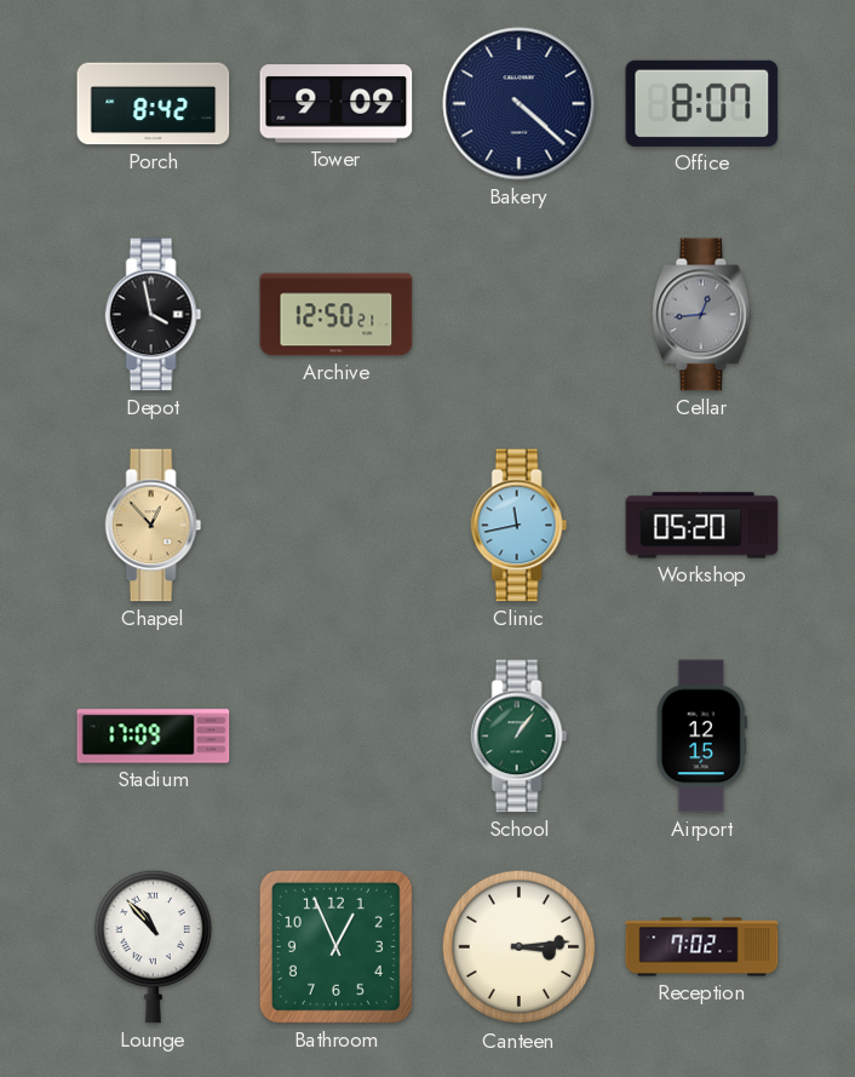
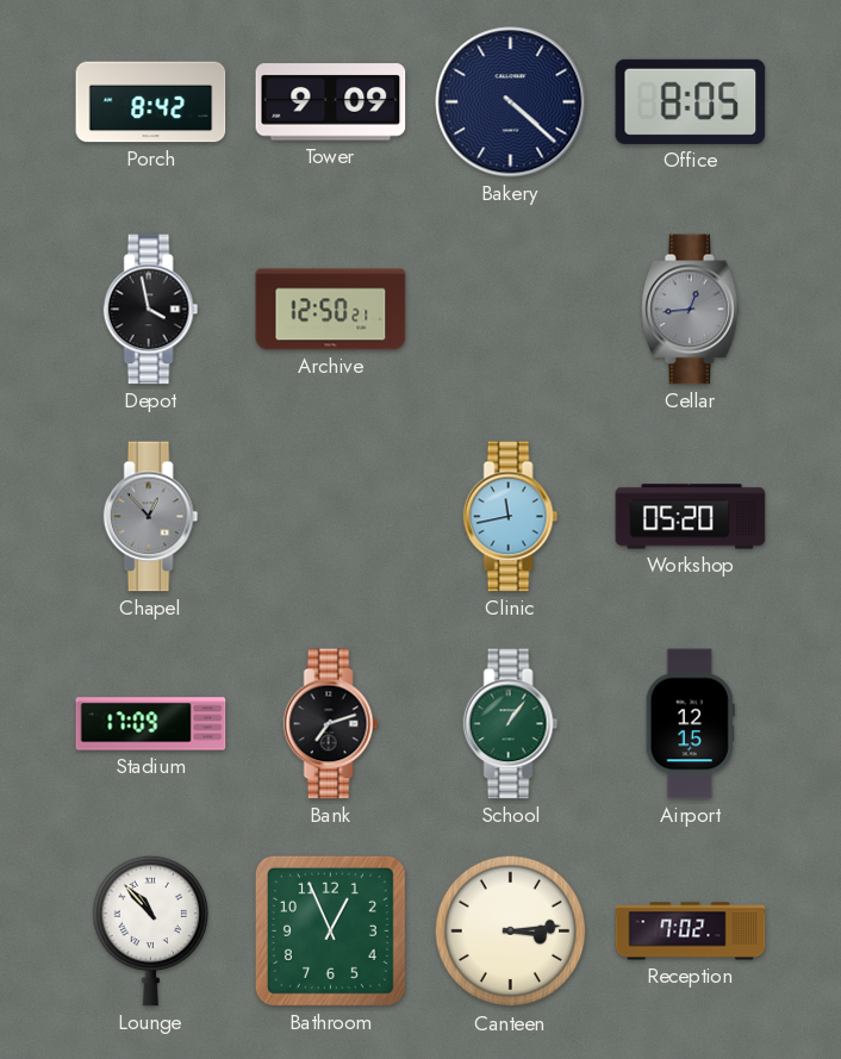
Office: 8:07 -> 8:05
Chapel dial: champagne -> grey
Bank: none -> 7:12
